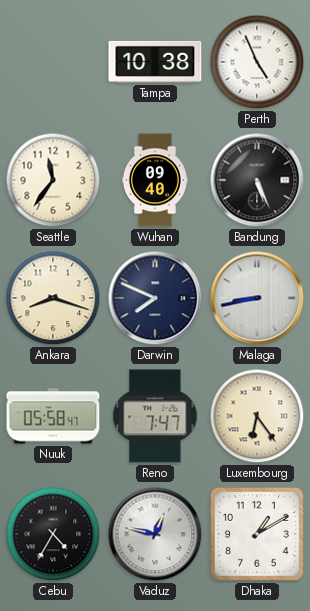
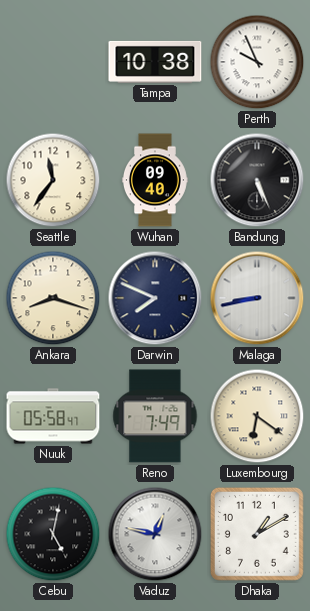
Perth: 4:56 -> 9:56
Reno: 7:47 -> 7:49
Luxembourg: 6:24 -> 6:21
Cebu: 4:35 -> 5:02
